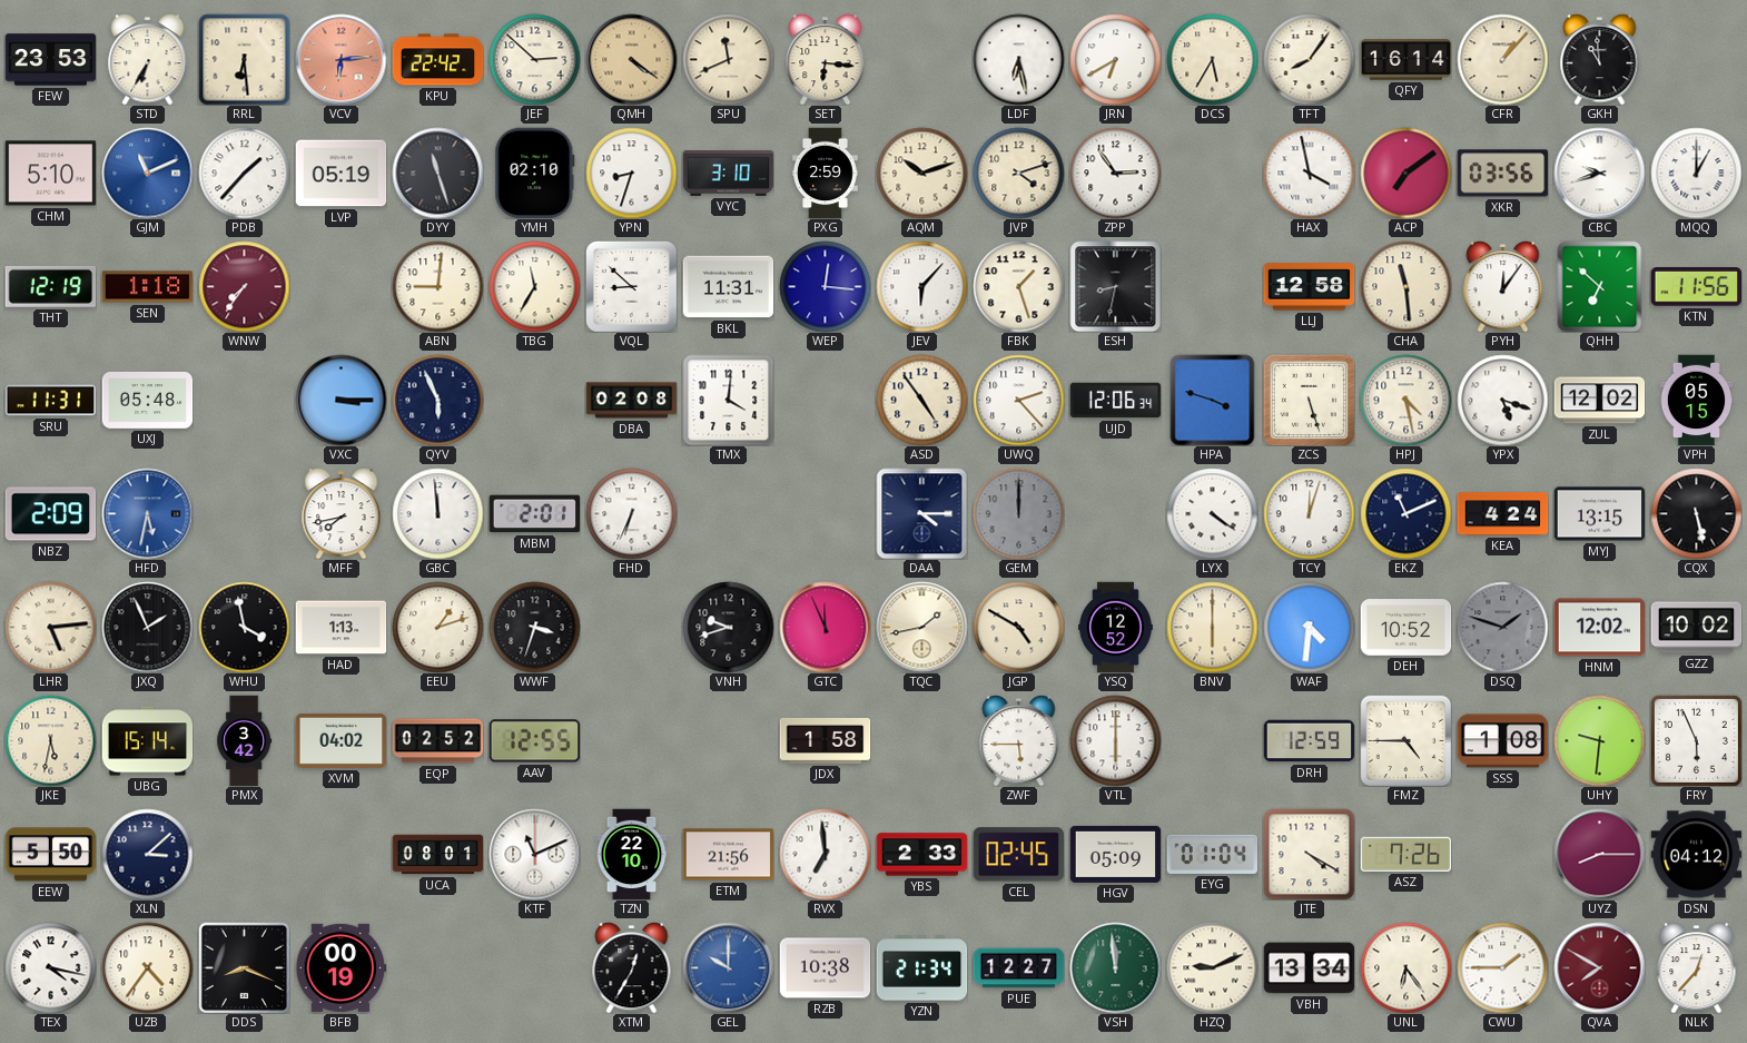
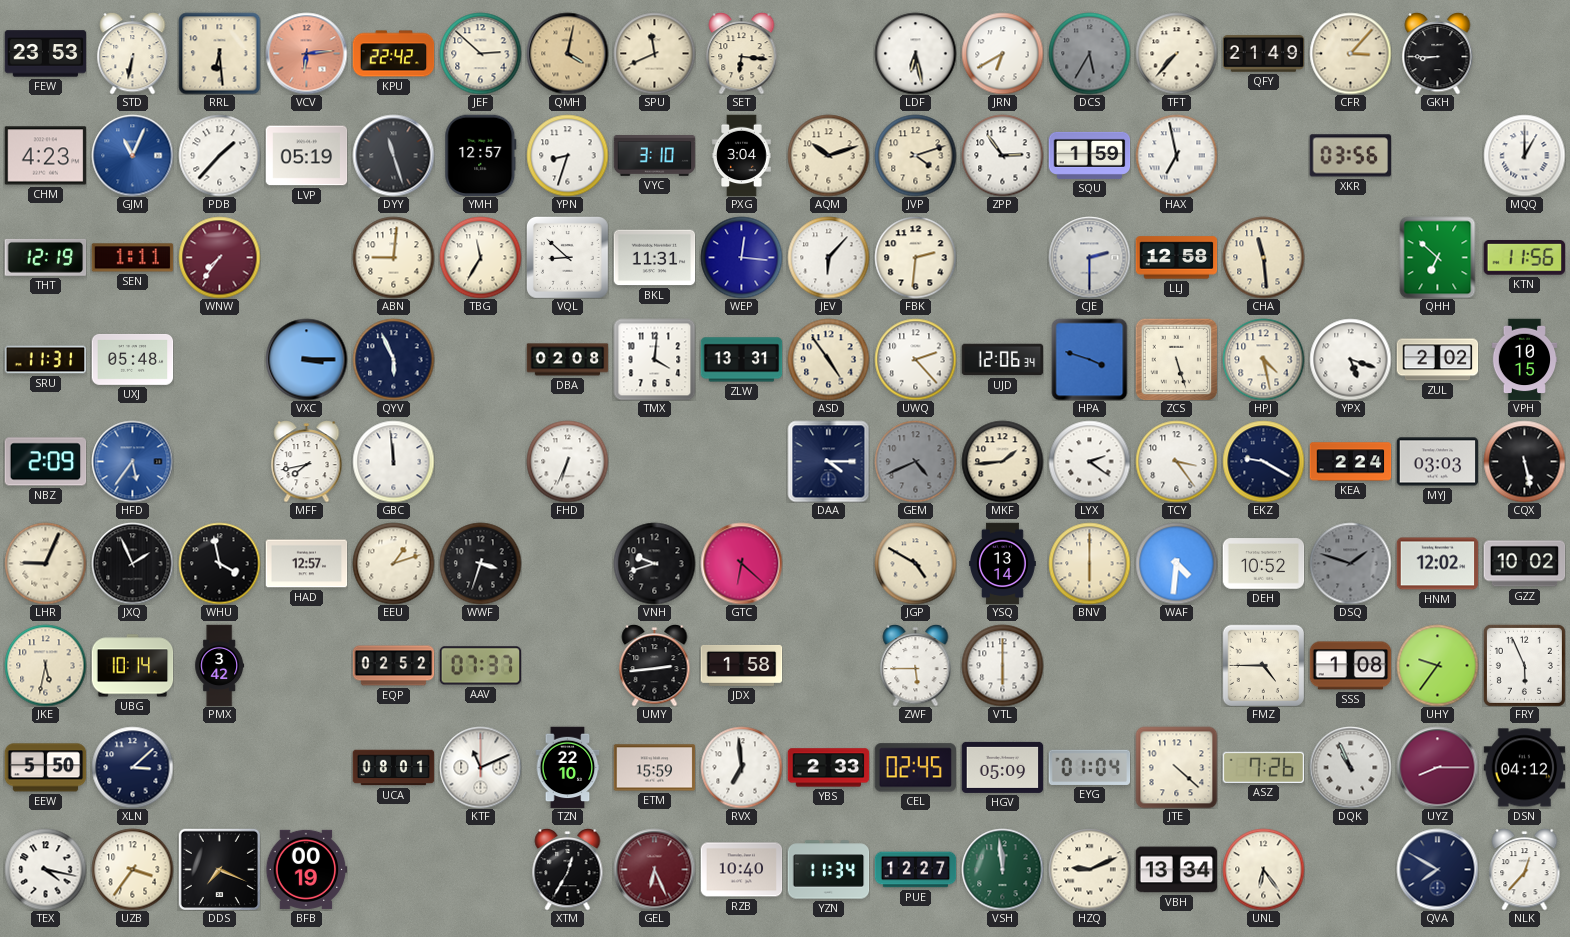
STD: 6:35 -> 6:32
QMH: 4:21 -> 4:02
DCS dial: cream -> grey
TFT: 8:06 -> 7:37
QFY: 16:14 -> 21:49
CFR: 1:07 -> 3:07
GKH: 10:59 -> 8:45
CHM: 5:10 -> 4:23
GJM: 11:11 -> 11:04
YMH: 02:10 -> 12:57
PXG: 2:59 -> 3:04
SQU: none -> 1:59
HAX: 3:58 -> 6:58
ACP: 7:09 -> none
CBC: 9:42 -> none
SEN: 1:18 -> 1:11
FBK: 1:27 -> 2:31
ESH: 8:32 -> none
CJE: none -> 2:30
PYH: 12:06 -> none
ZLW: none -> 13:31
ZUL: 12:02 -> 2:02
VPH: 05:15 -> 10:15
HFD: 5:32 -> 5:36
MBM: 2:01 -> none
GEM: 12:00 -> 4:41
MKF: none -> 1:44
LYX: 4:21 -> 2:21
TCY: 12:03 -> 3:24
EKZ: 11:11 -> 9:20
KEA: 4:24 -> 2:24
MYJ: 13:15 -> 03:03
LHR: 5:14 -> 9:04
HAD: 1:13 -> 12:57
GTC: 11:56 -> 6:22
TQC: 1:43 -> none
YSQ: 12:52 -> 13:14
UBG: 15:14 -> 10:14
XVM: 04:02 -> none
AAV: 12:55 -> 07:37
UMY: none -> 2:44
DRH: 12:59 -> none
UHY: 9:31 -> 9:36
ETM: 21:56 -> 15:59
JTE: 4:20 -> 4:22
DQK: none -> 10:56
UZB: 4:36 -> 3:36
DDS: 8:19 -> 7:19
GEL: 10:00 -> 6:26
GEL dial: blue -> burgundy
RZB: 10:38 -> 10:40
YZN: 21:34 -> 11:34
CWU: 1:45 -> none
QVA dial: burgundy -> navy
